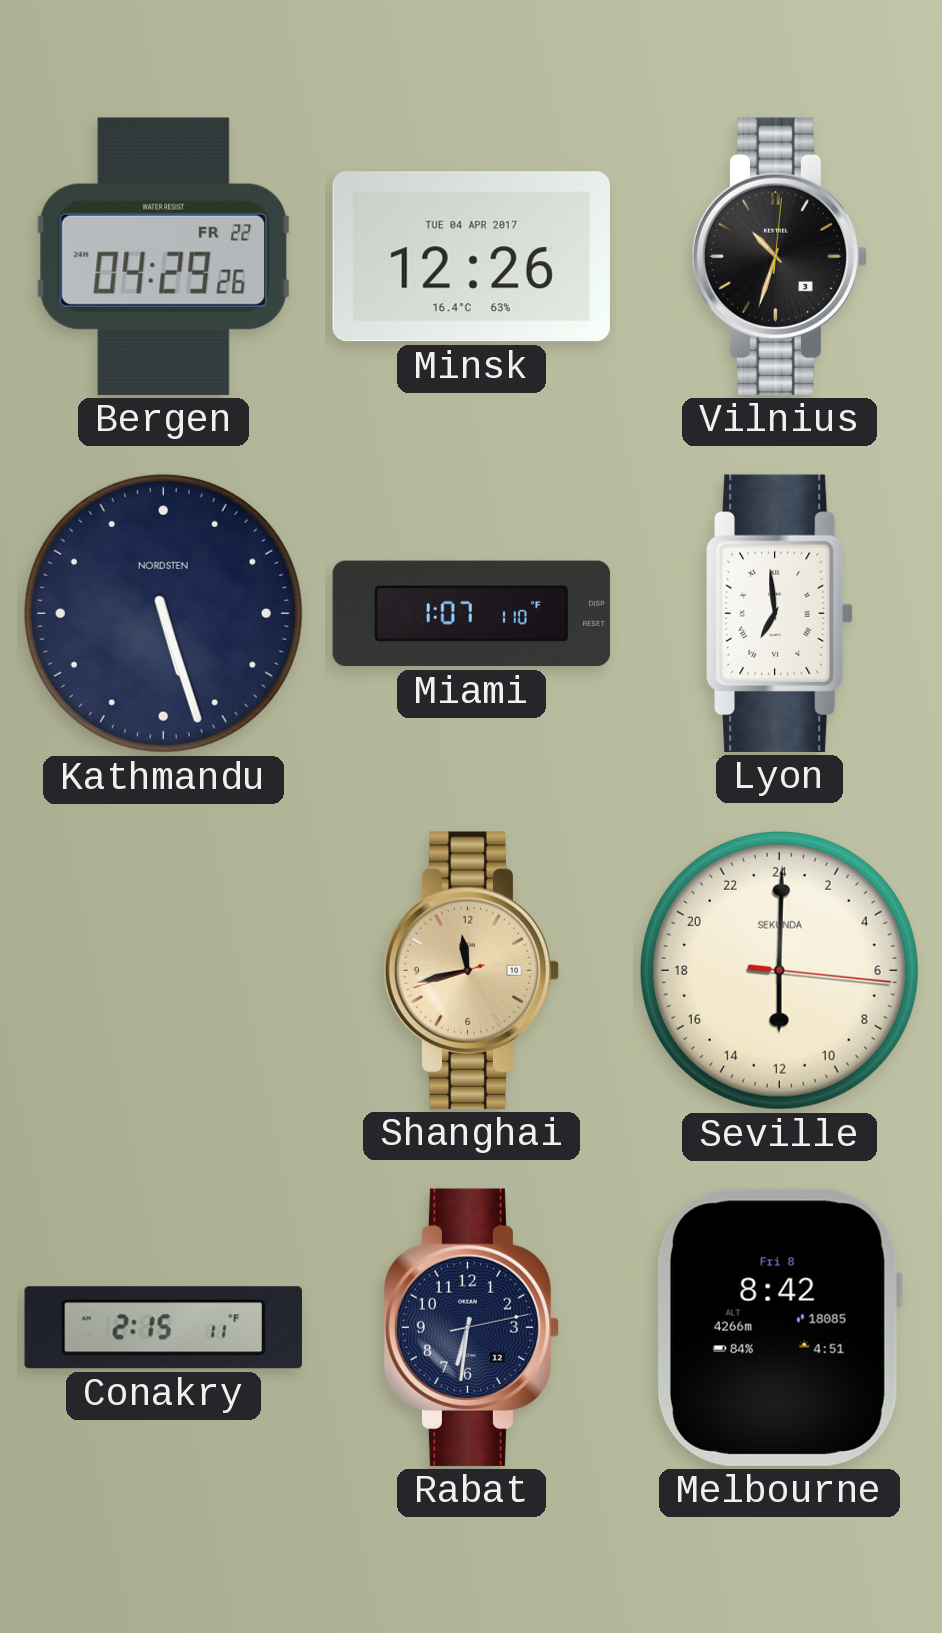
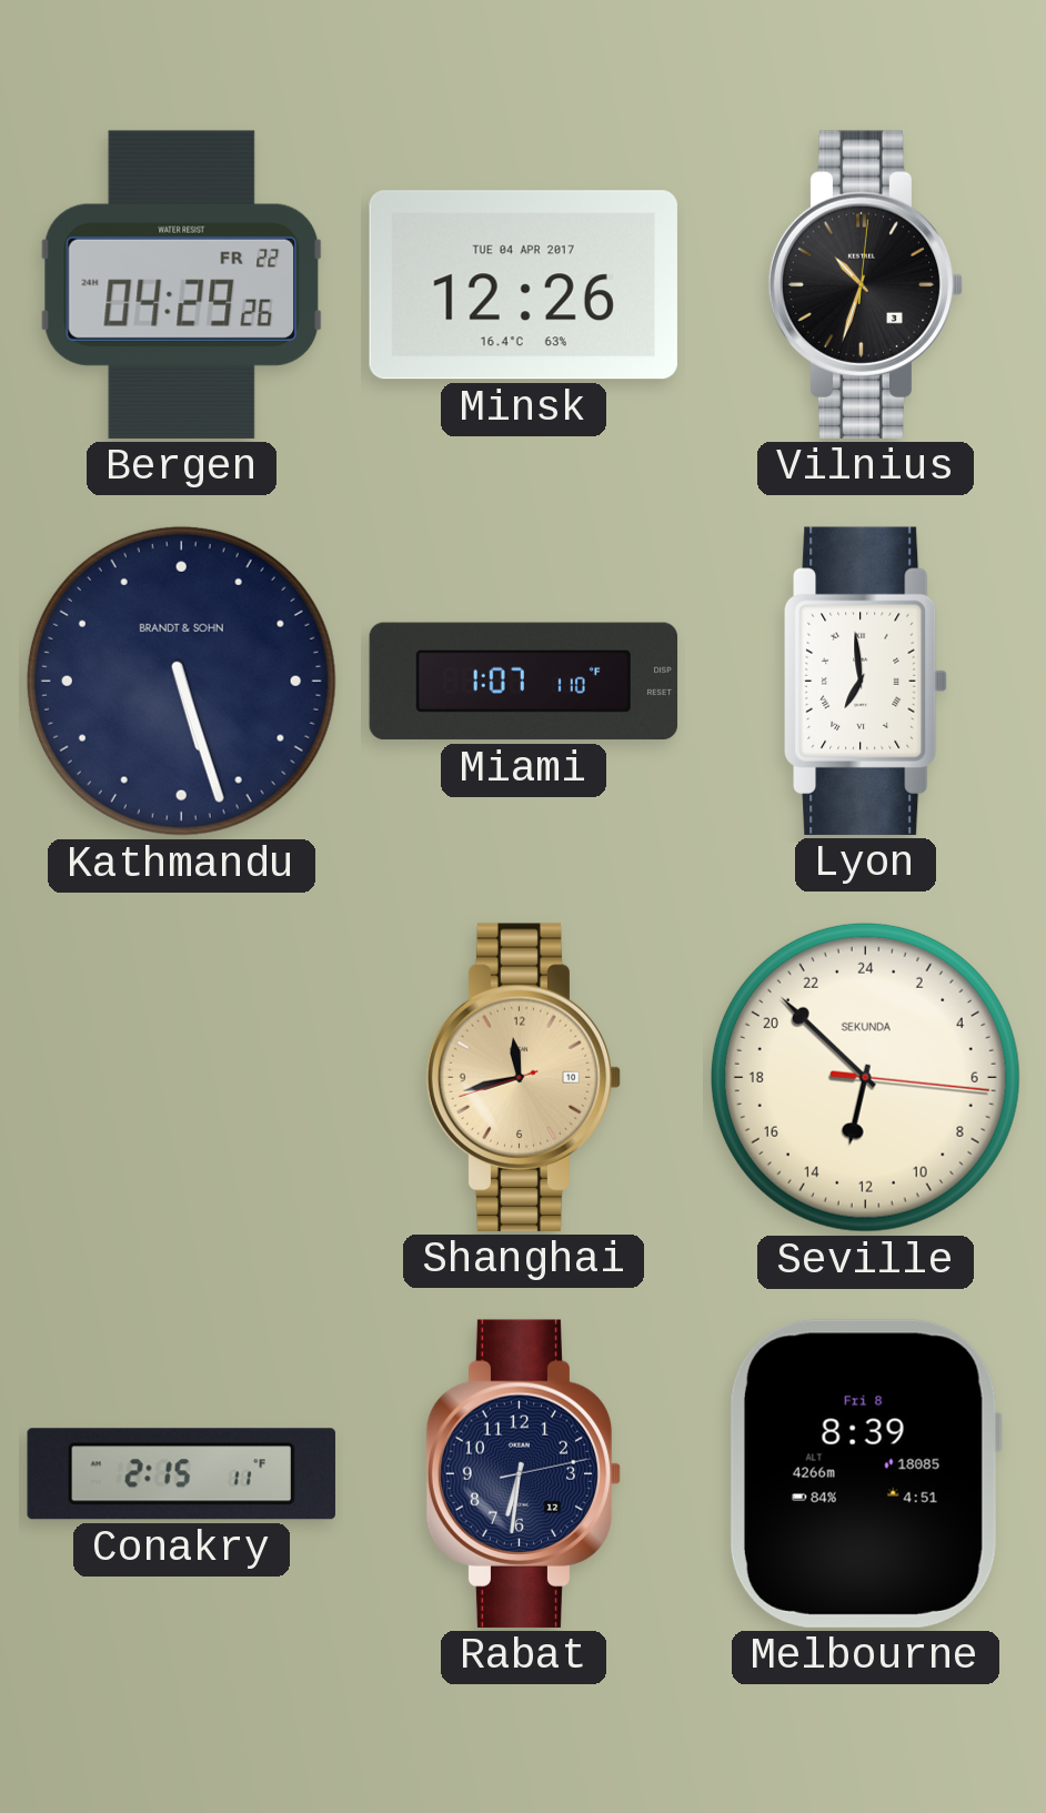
Kathmandu brand: NORDSTEN -> BRANDT & SOHN
Seville: 12:00 -> 12:52
Melbourne: 8:42 -> 8:39
